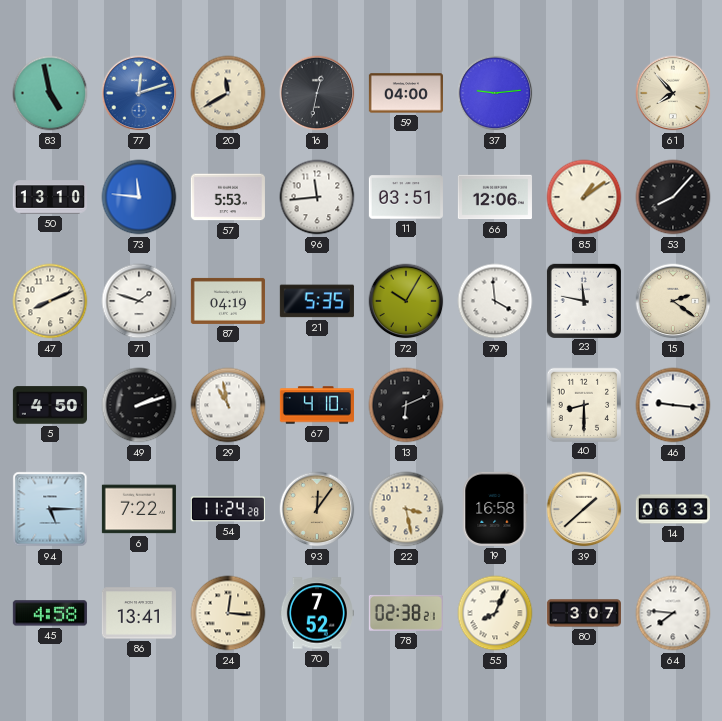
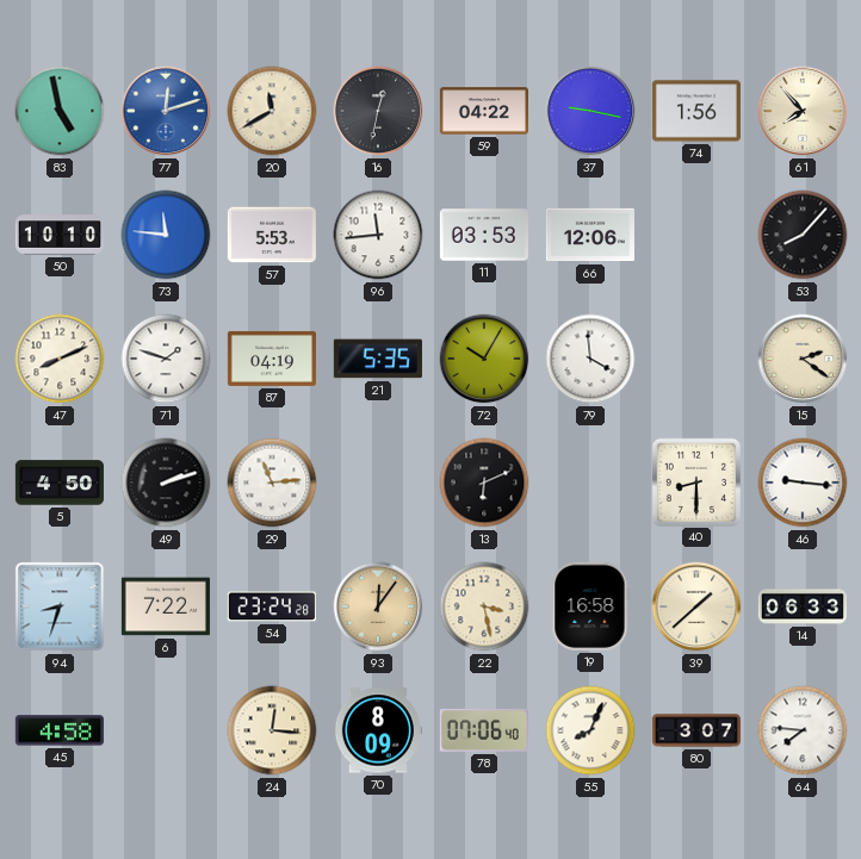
59: 04:00 -> 04:22
37: 9:14 -> 9:17
74: none -> 1:56
50: 13:10 -> 10:10
11: 03:51 -> 03:53
85: 1:09 -> none
23: 11:47 -> none
29: 10:58 -> 11:14
67: 4:10 -> none
94: 5:15 -> 8:33
54: 11:24 -> 23:24
86: 13:41 -> none
70: 7:52 -> 8:09
78: 02:38 -> 07:06
